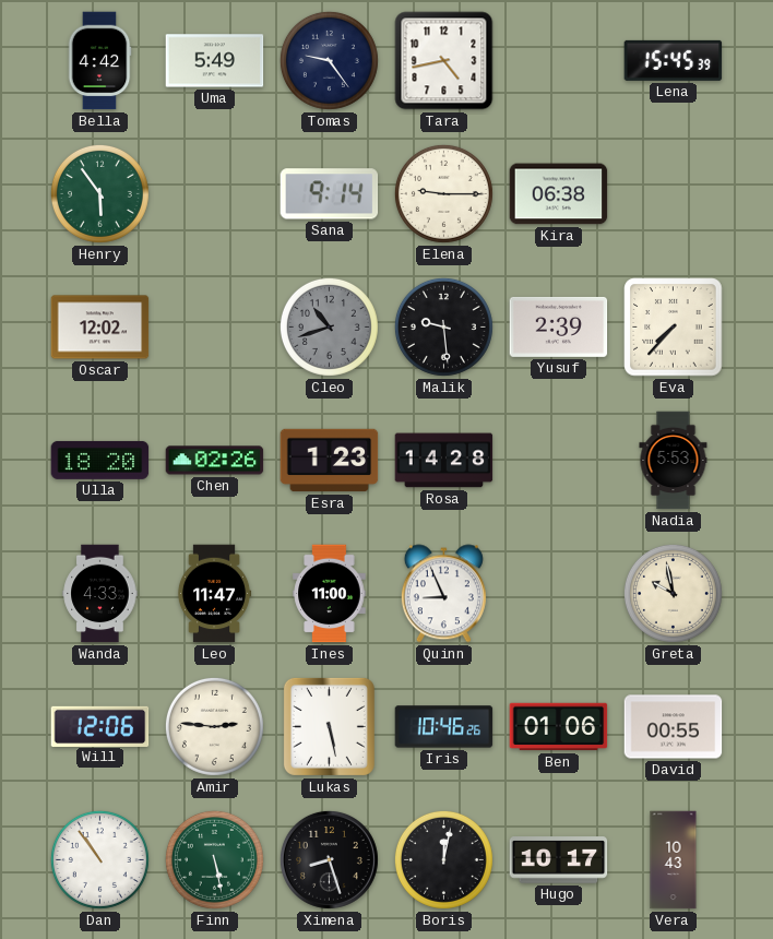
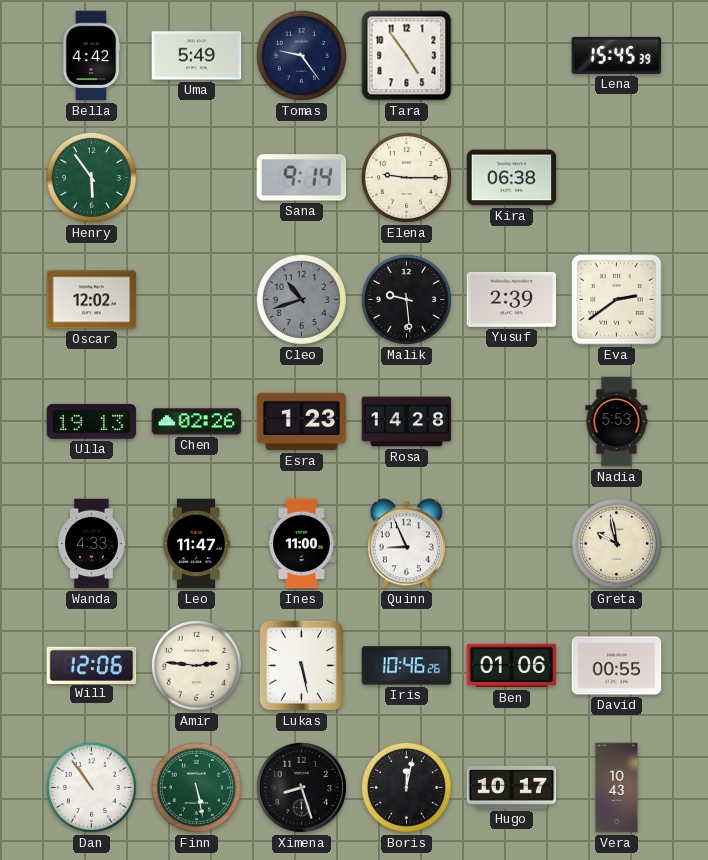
Tara: 4:43 -> 4:54
Eva: 7:37 -> 2:39
Ulla: 18:20 -> 19:13
